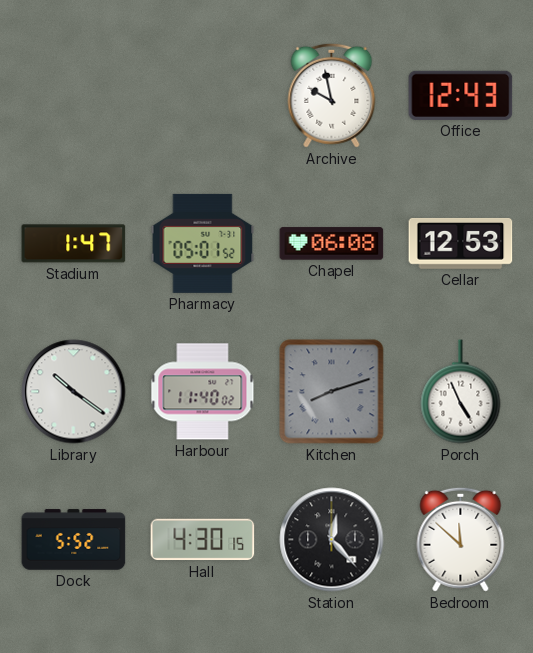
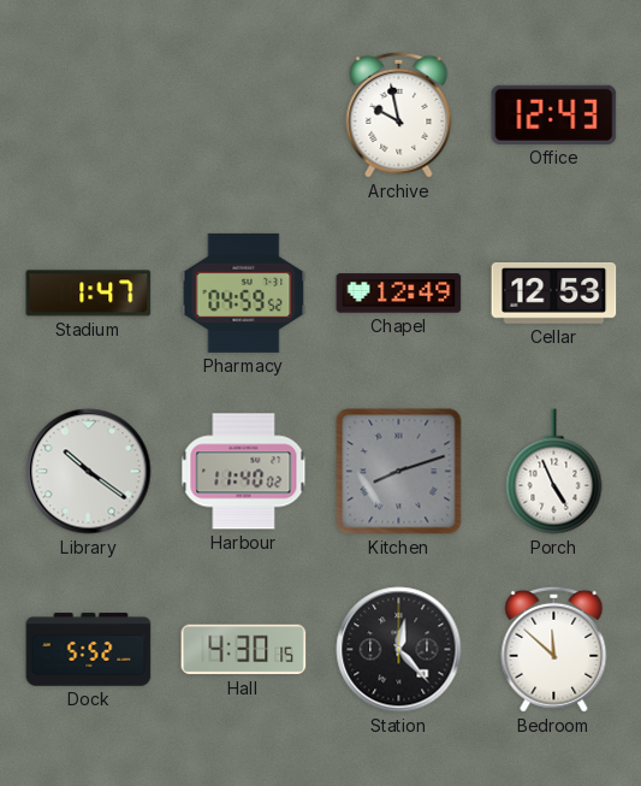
Pharmacy: 05:01 -> 04:59
Chapel: 06:08 -> 12:49
